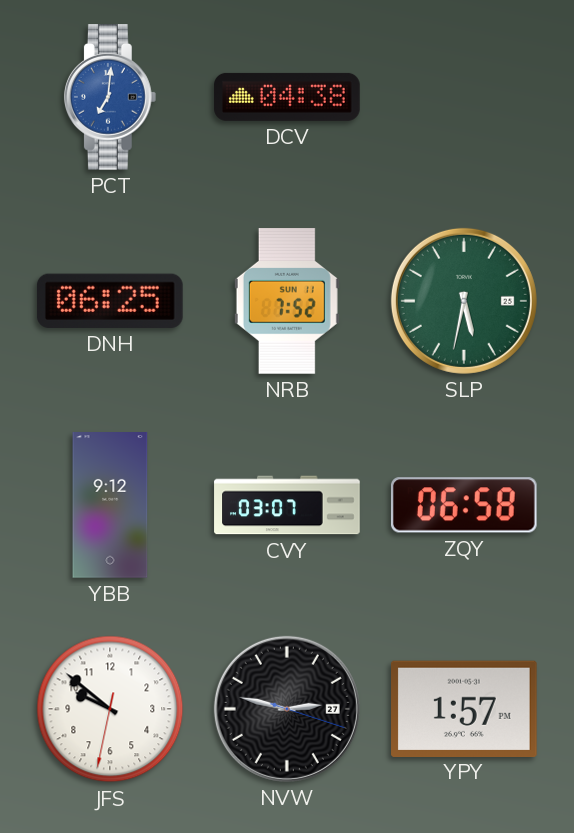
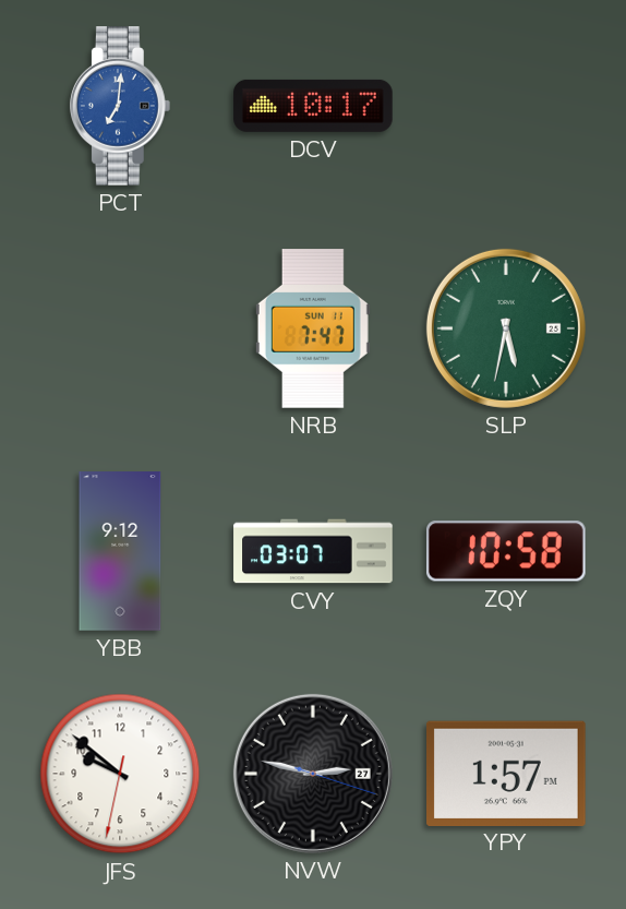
DCV: 04:38 -> 10:17
DNH: 06:25 -> none
NRB: 7:52 -> 7:47
ZQY: 06:58 -> 10:58
